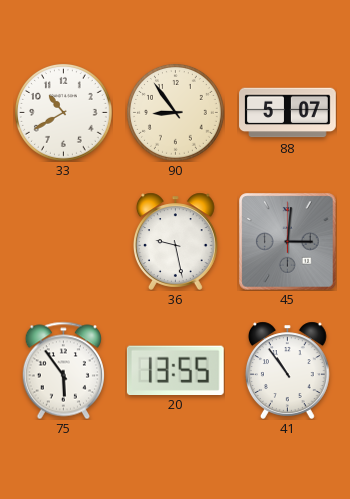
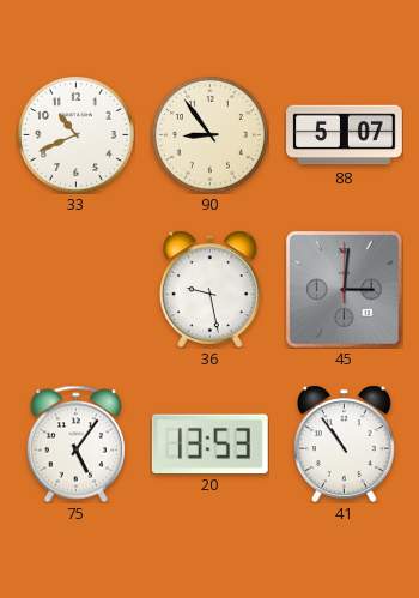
33: 10:40 -> 10:41
75: 5:54 -> 5:06
20: 13:55 -> 13:53
